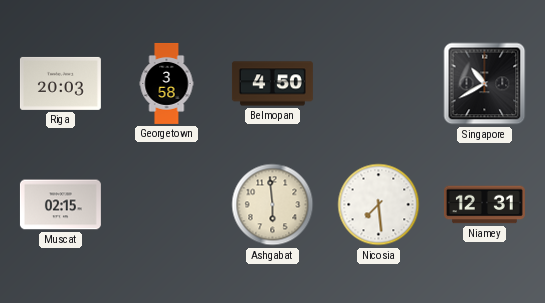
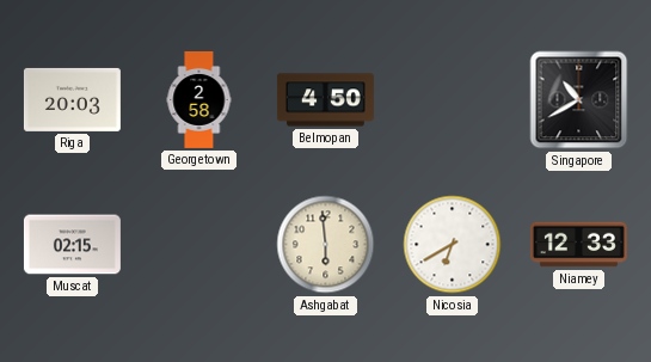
Georgetown: 3:58 -> 2:58
Nicosia: 7:29 -> 6:40
Niamey: 12:31 -> 12:33
